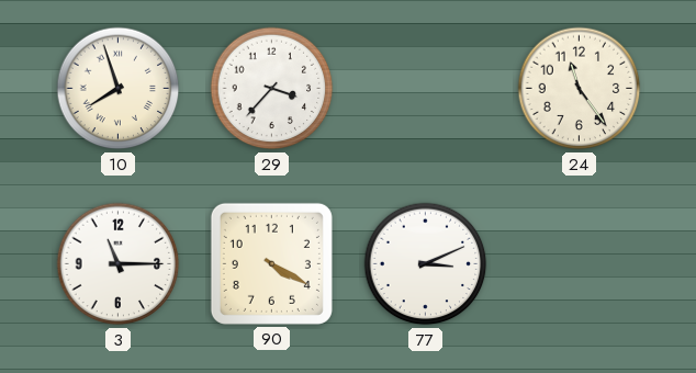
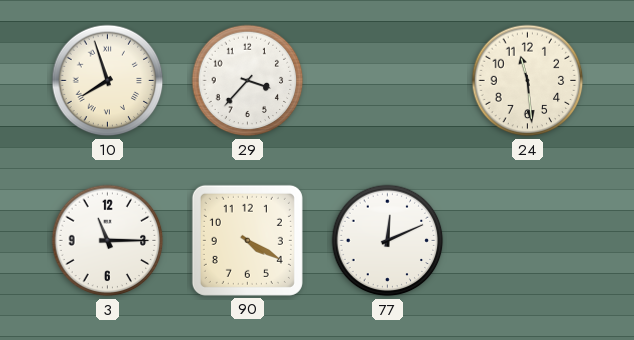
24: 11:24 -> 11:29
77: 3:11 -> 12:11
